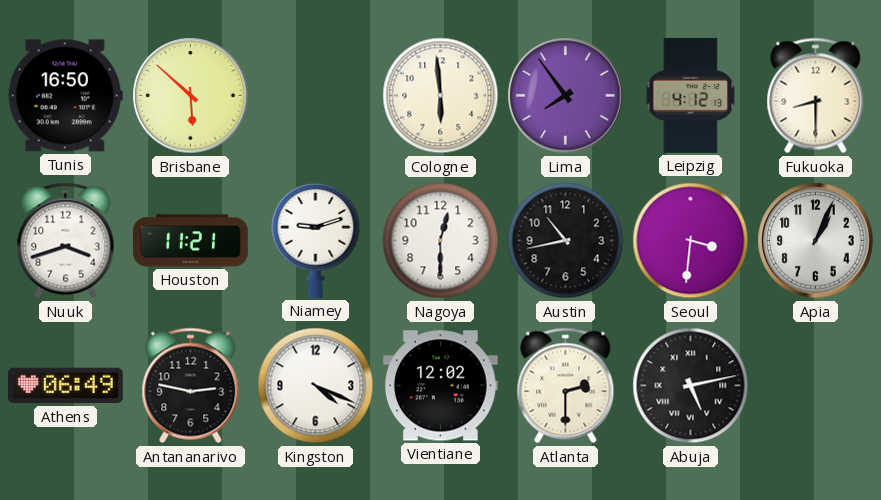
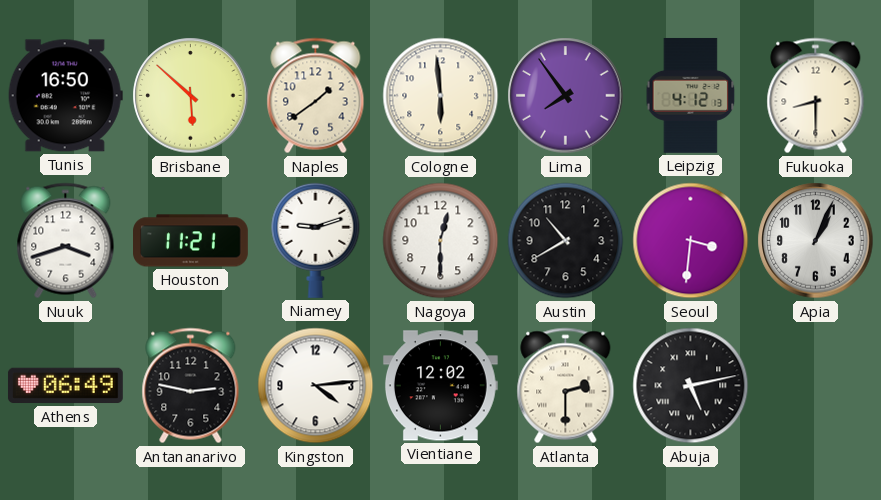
Naples: none -> 1:39
Austin: 10:43 -> 10:40
Kingston: 4:19 -> 4:14
